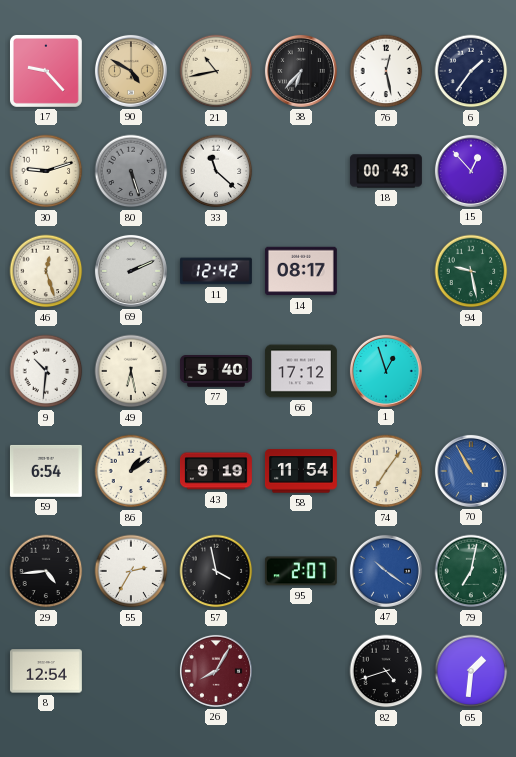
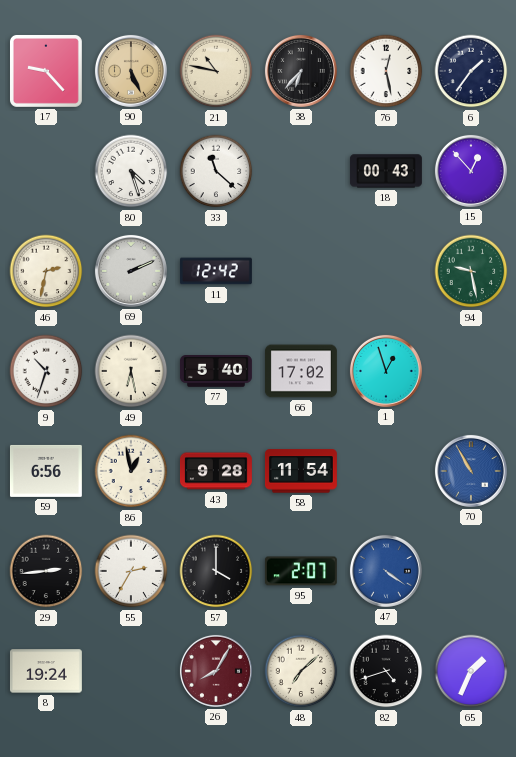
90: 4:50 -> 5:26
21: 10:43 -> 10:47
30: 9:12 -> none
80: 5:27 -> 4:27
80 dial: grey -> white
46: 12:27 -> 2:32
14: 08:17 -> none
9: 10:31 -> 10:33
66: 17:12 -> 17:02
59: 6:54 -> 6:56
86: 1:09 -> 12:58
43: 9:19 -> 9:28
74: 7:06 -> none
29: 4:44 -> 2:44
57: 3:58 -> 4:00
47: 10:21 -> 4:21
79: 7:02 -> none
8: 12:54 -> 19:24
48: none -> 7:08
65: 1:31 -> 1:34
